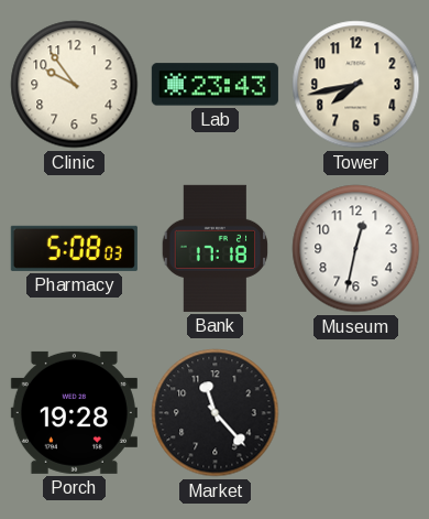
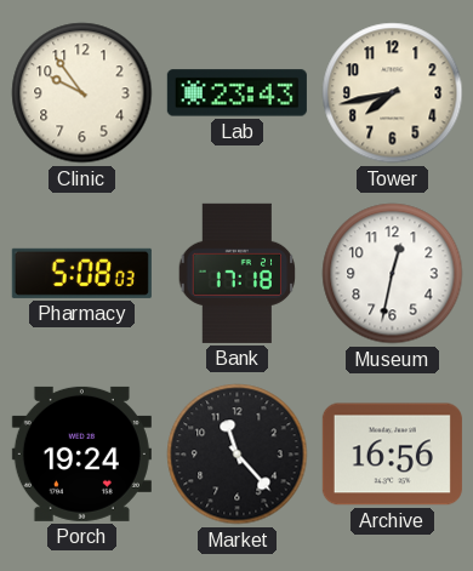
Porch: 19:28 -> 19:24
Archive: none -> 16:56
